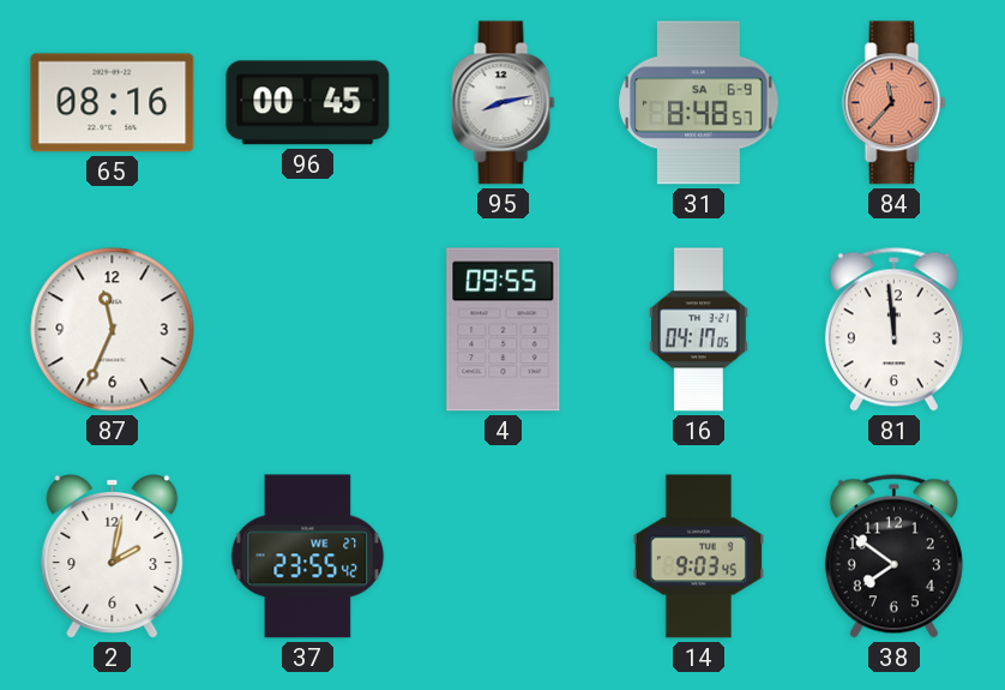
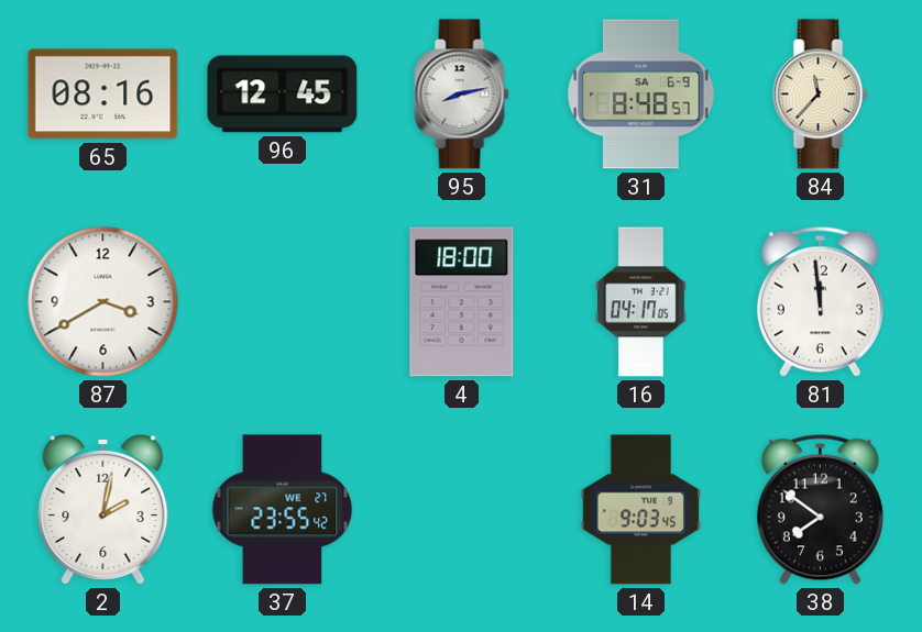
96: 00:45 -> 12:45
84 dial: salmon -> cream
87: 11:34 -> 3:40
4: 09:55 -> 18:00
